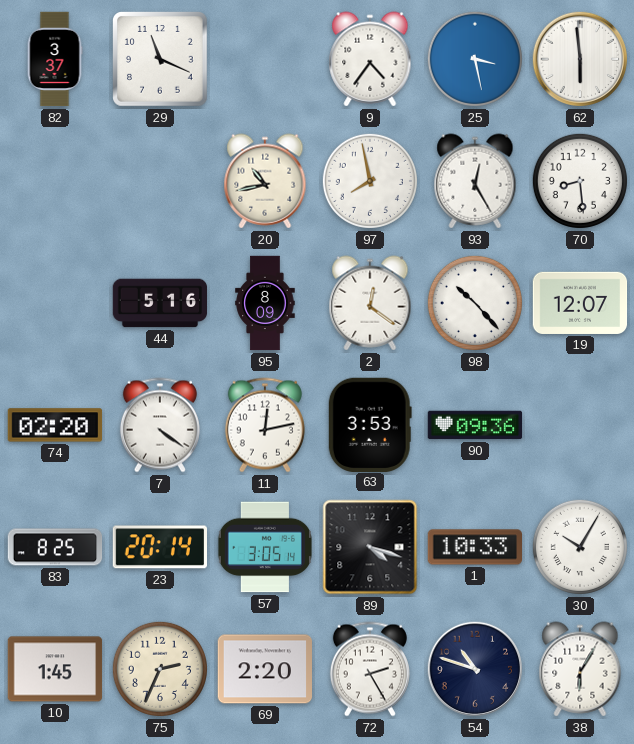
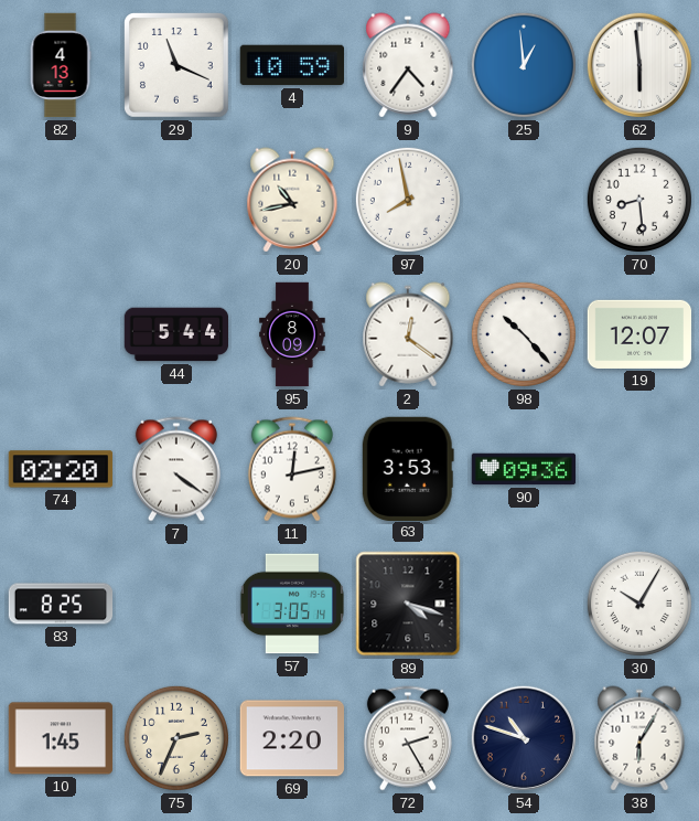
82: 3:37 -> 4:13
4: none -> 10:59
25: 3:28 -> 12:59
93: 12:25 -> none
44: 5:16 -> 5:44
23: 20:14 -> none
1: 10:33 -> none
